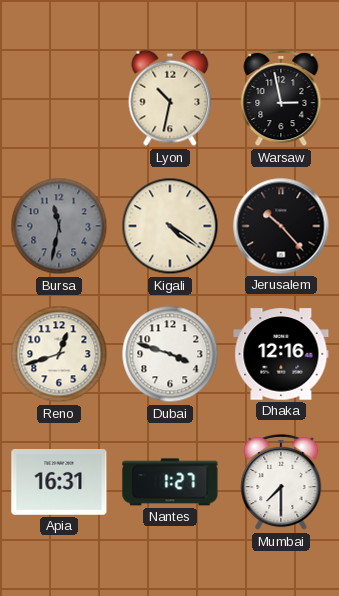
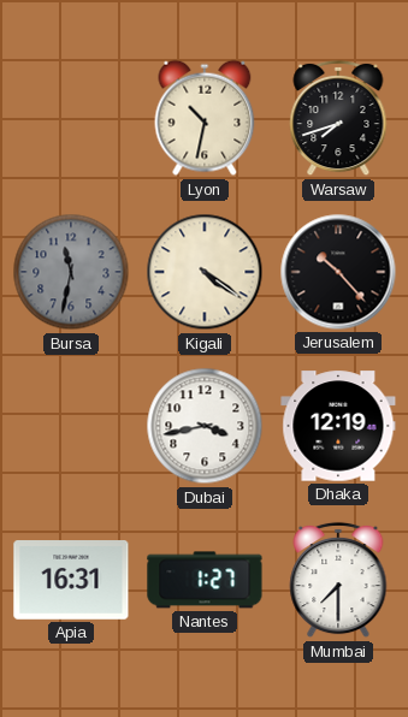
Warsaw: 2:58 -> 7:42
Reno: 12:42 -> none
Dubai: 3:48 -> 3:43
Dhaka: 12:16 -> 12:19
